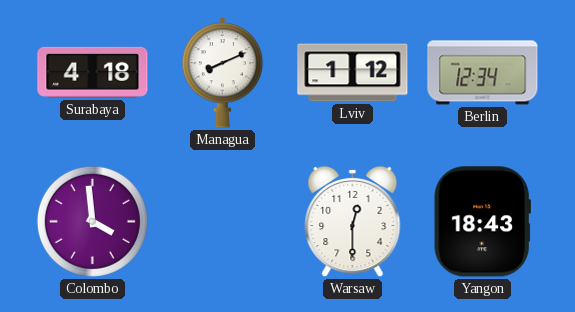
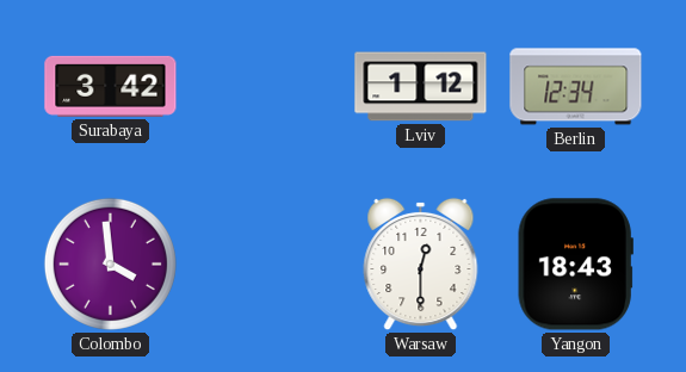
Surabaya: 4:18 -> 3:42
Managua: 8:11 -> none
